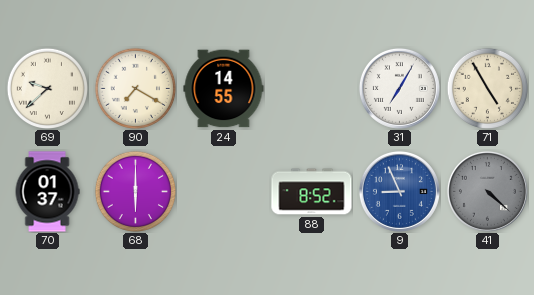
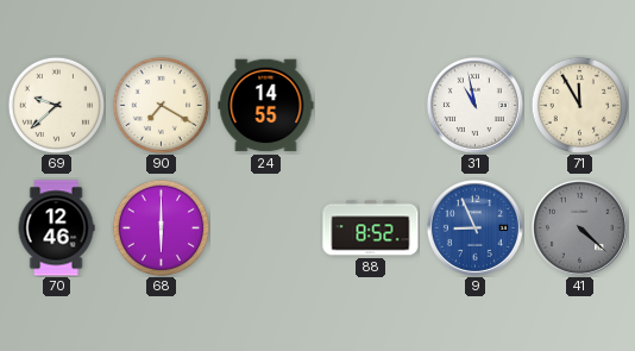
31: 7:05 -> 10:58
71: 4:55 -> 11:55
70: 01:37 -> 12:46
